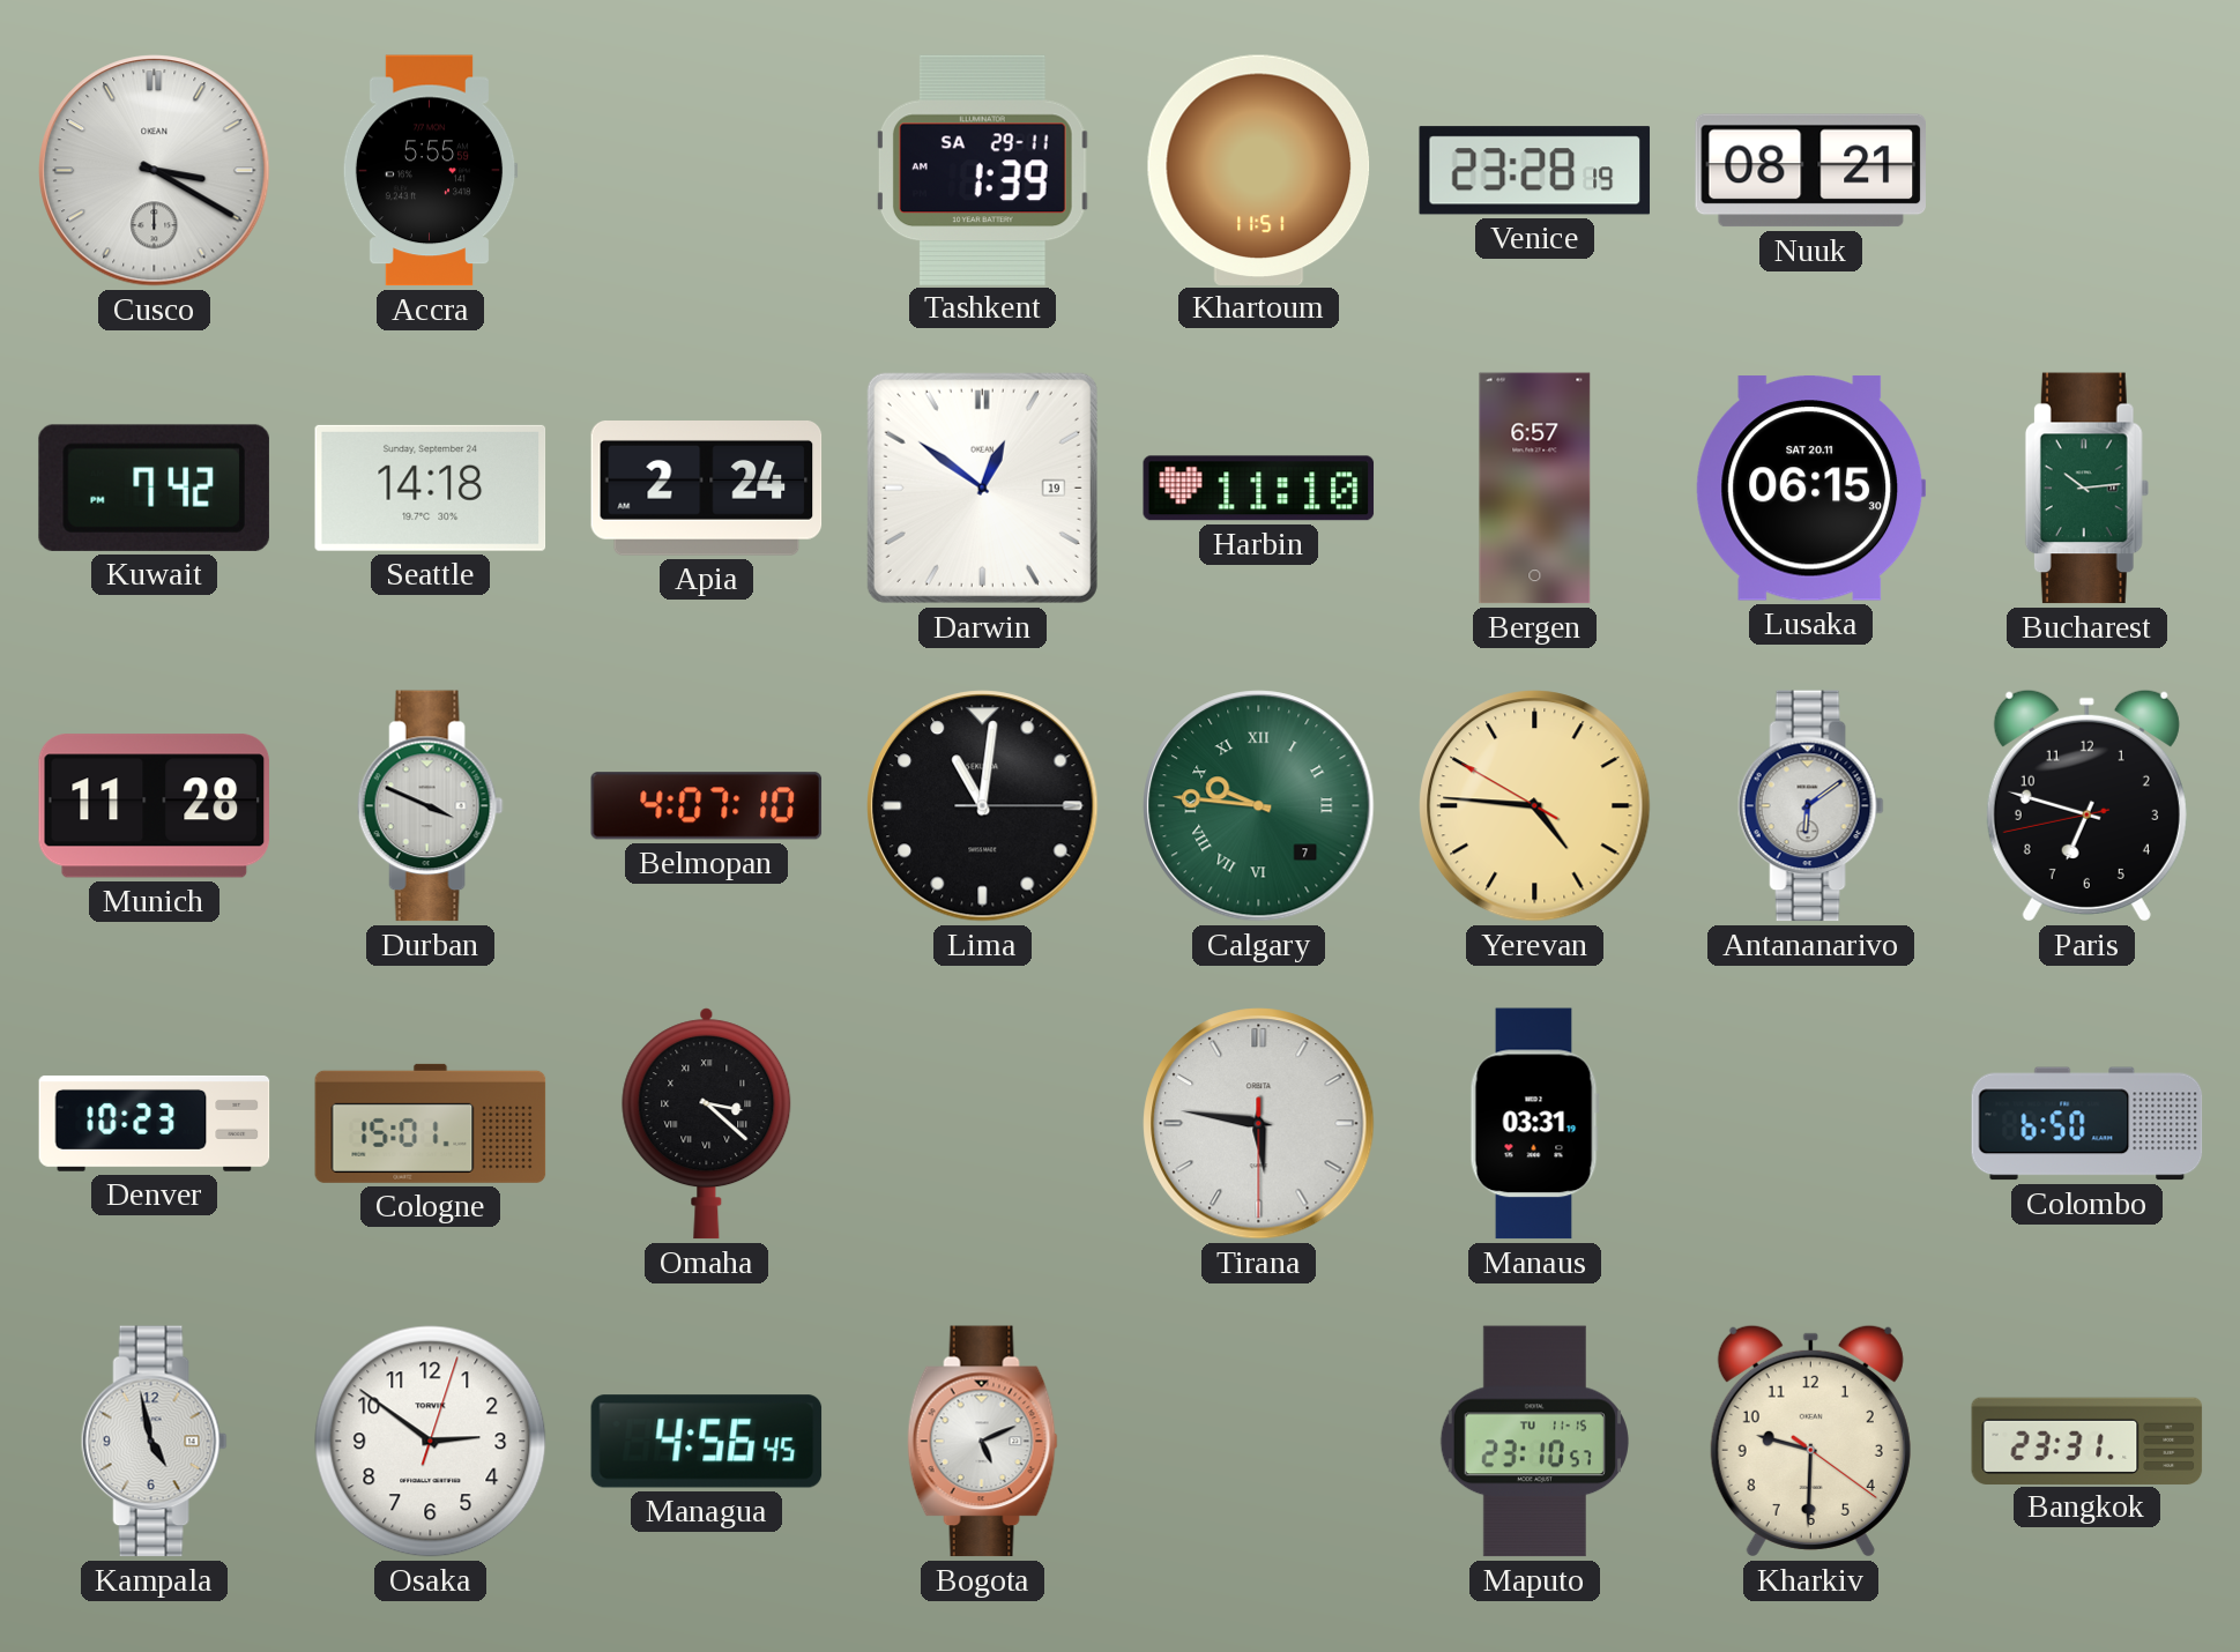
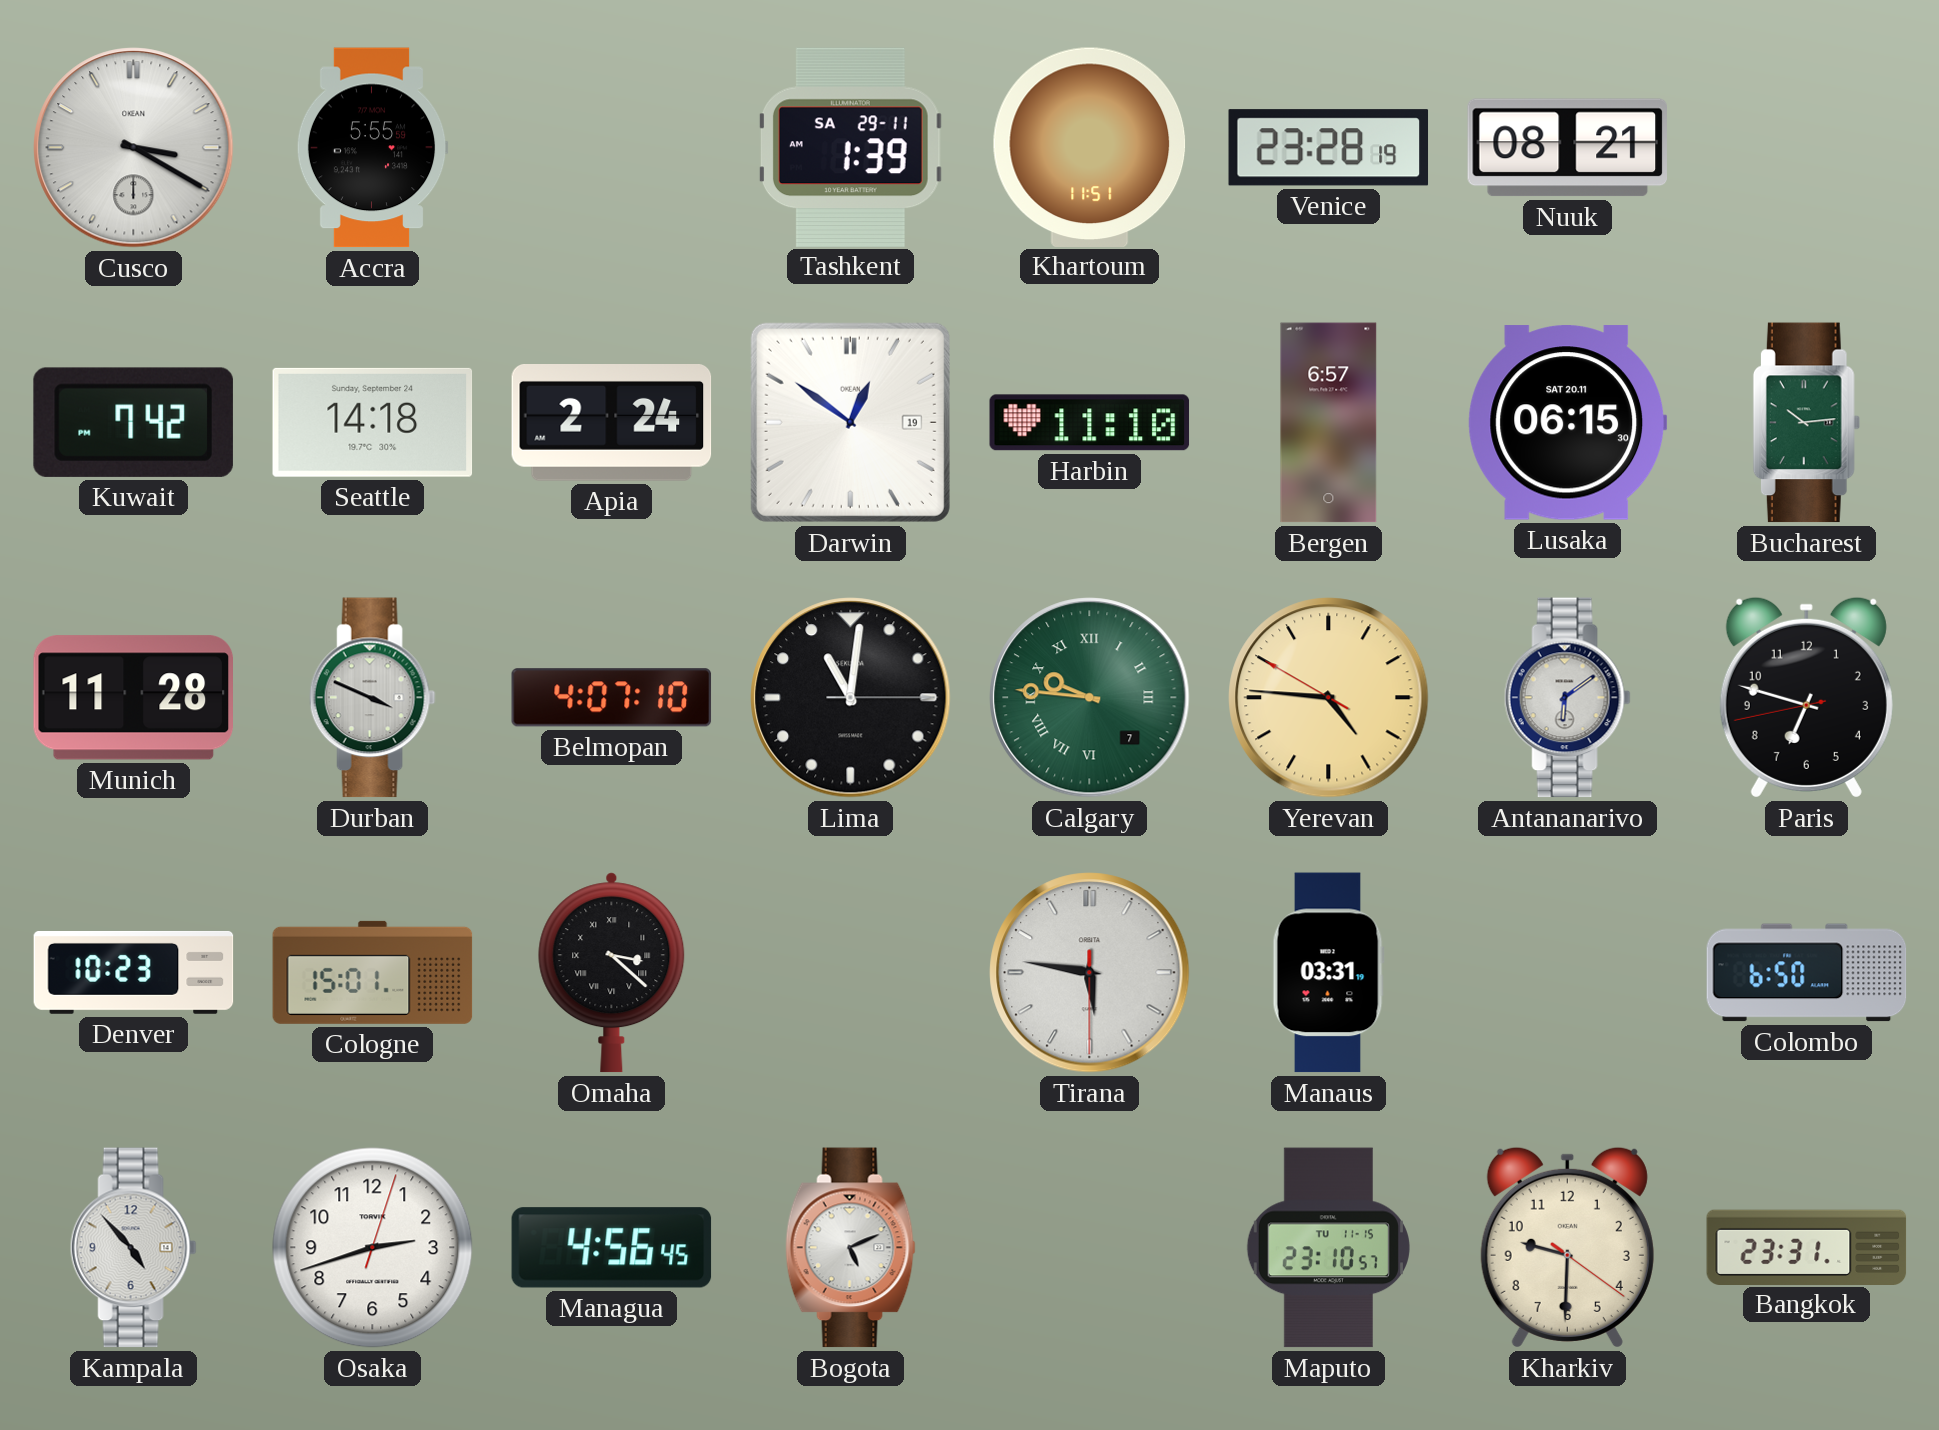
Kampala: 4:58 -> 4:53
Osaka: 2:51 -> 2:42
